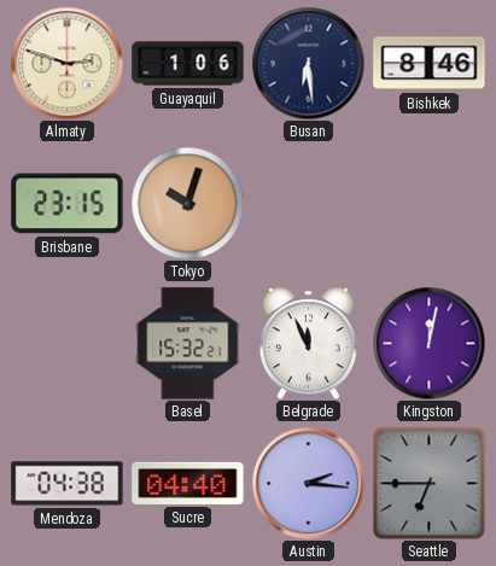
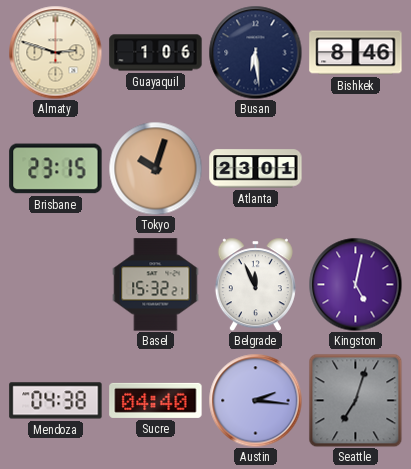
Atlanta: none -> 23:01
Kingston: 12:02 -> 5:02
Seattle: 6:45 -> 7:03
